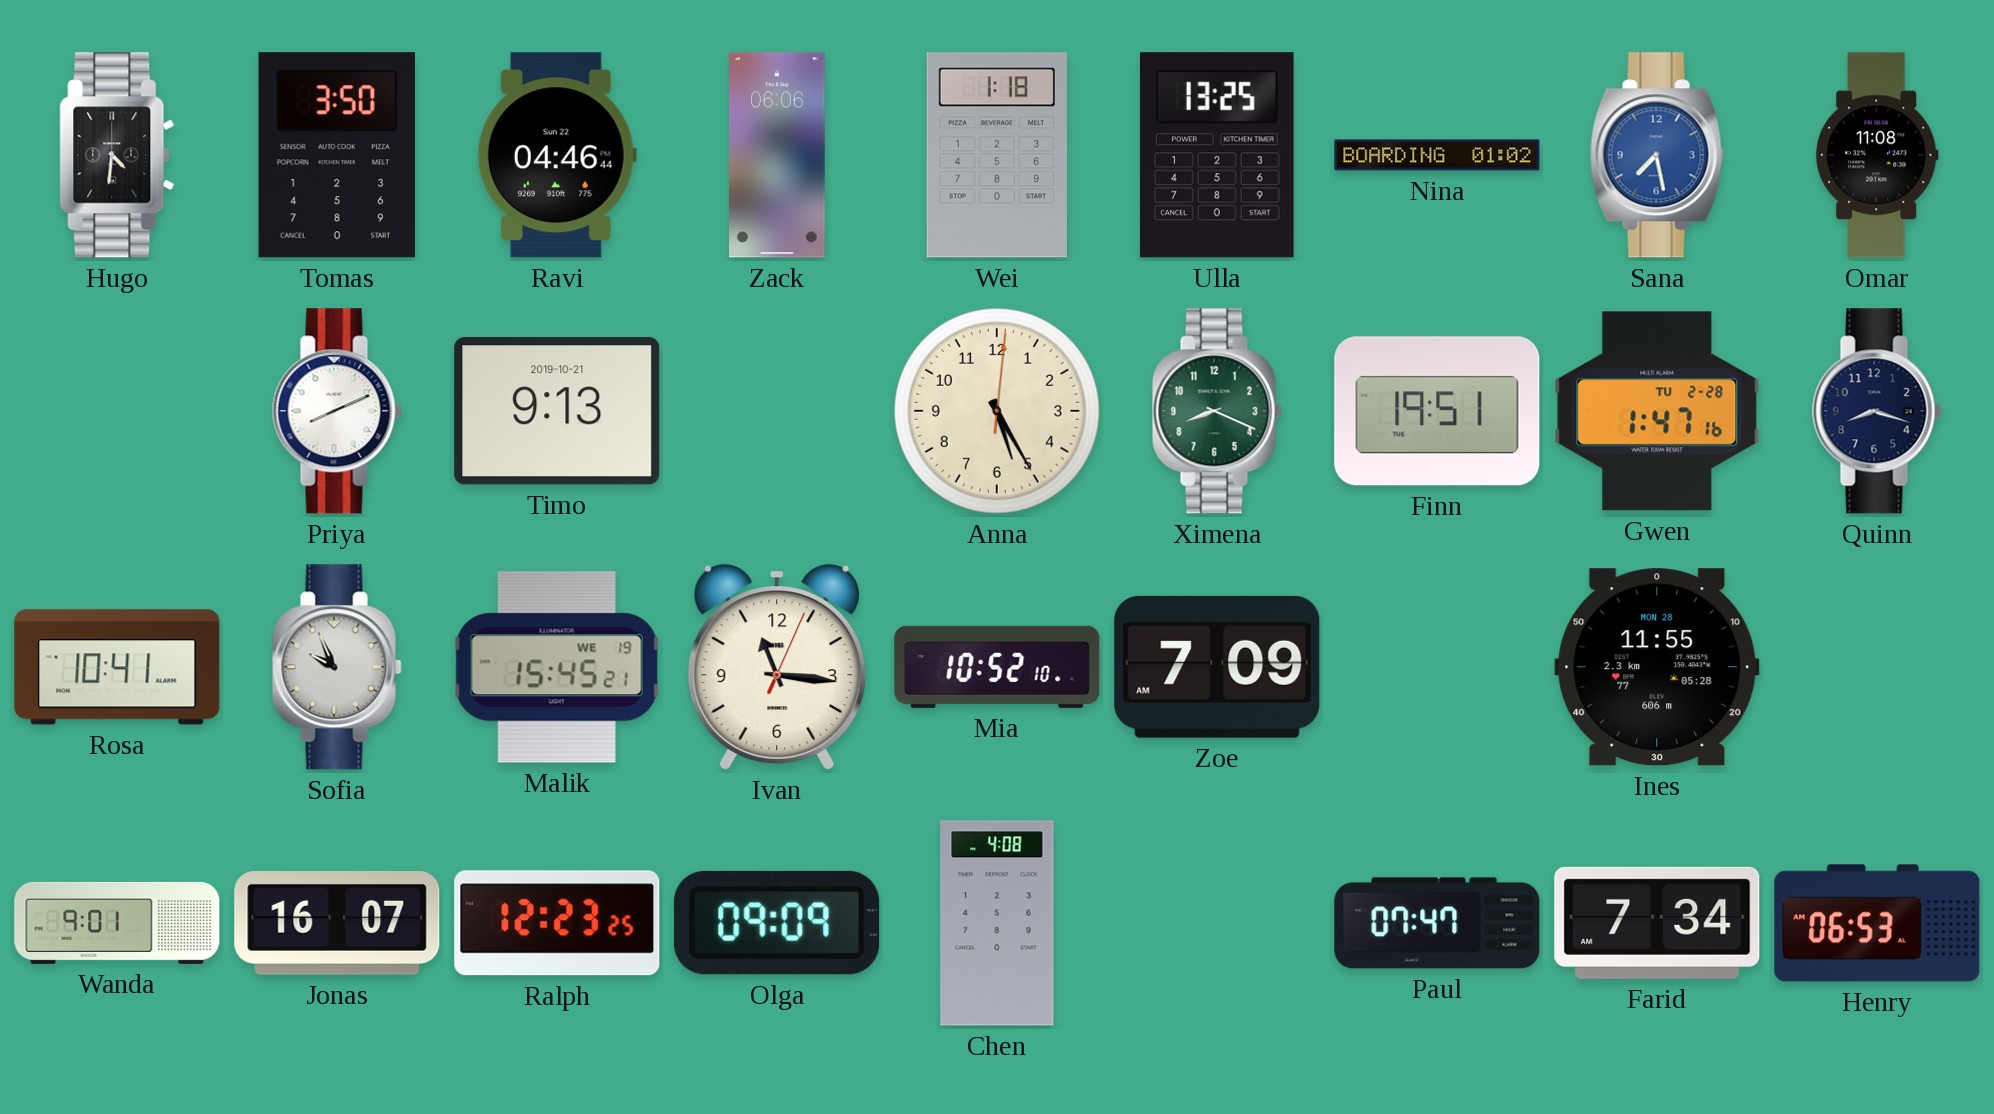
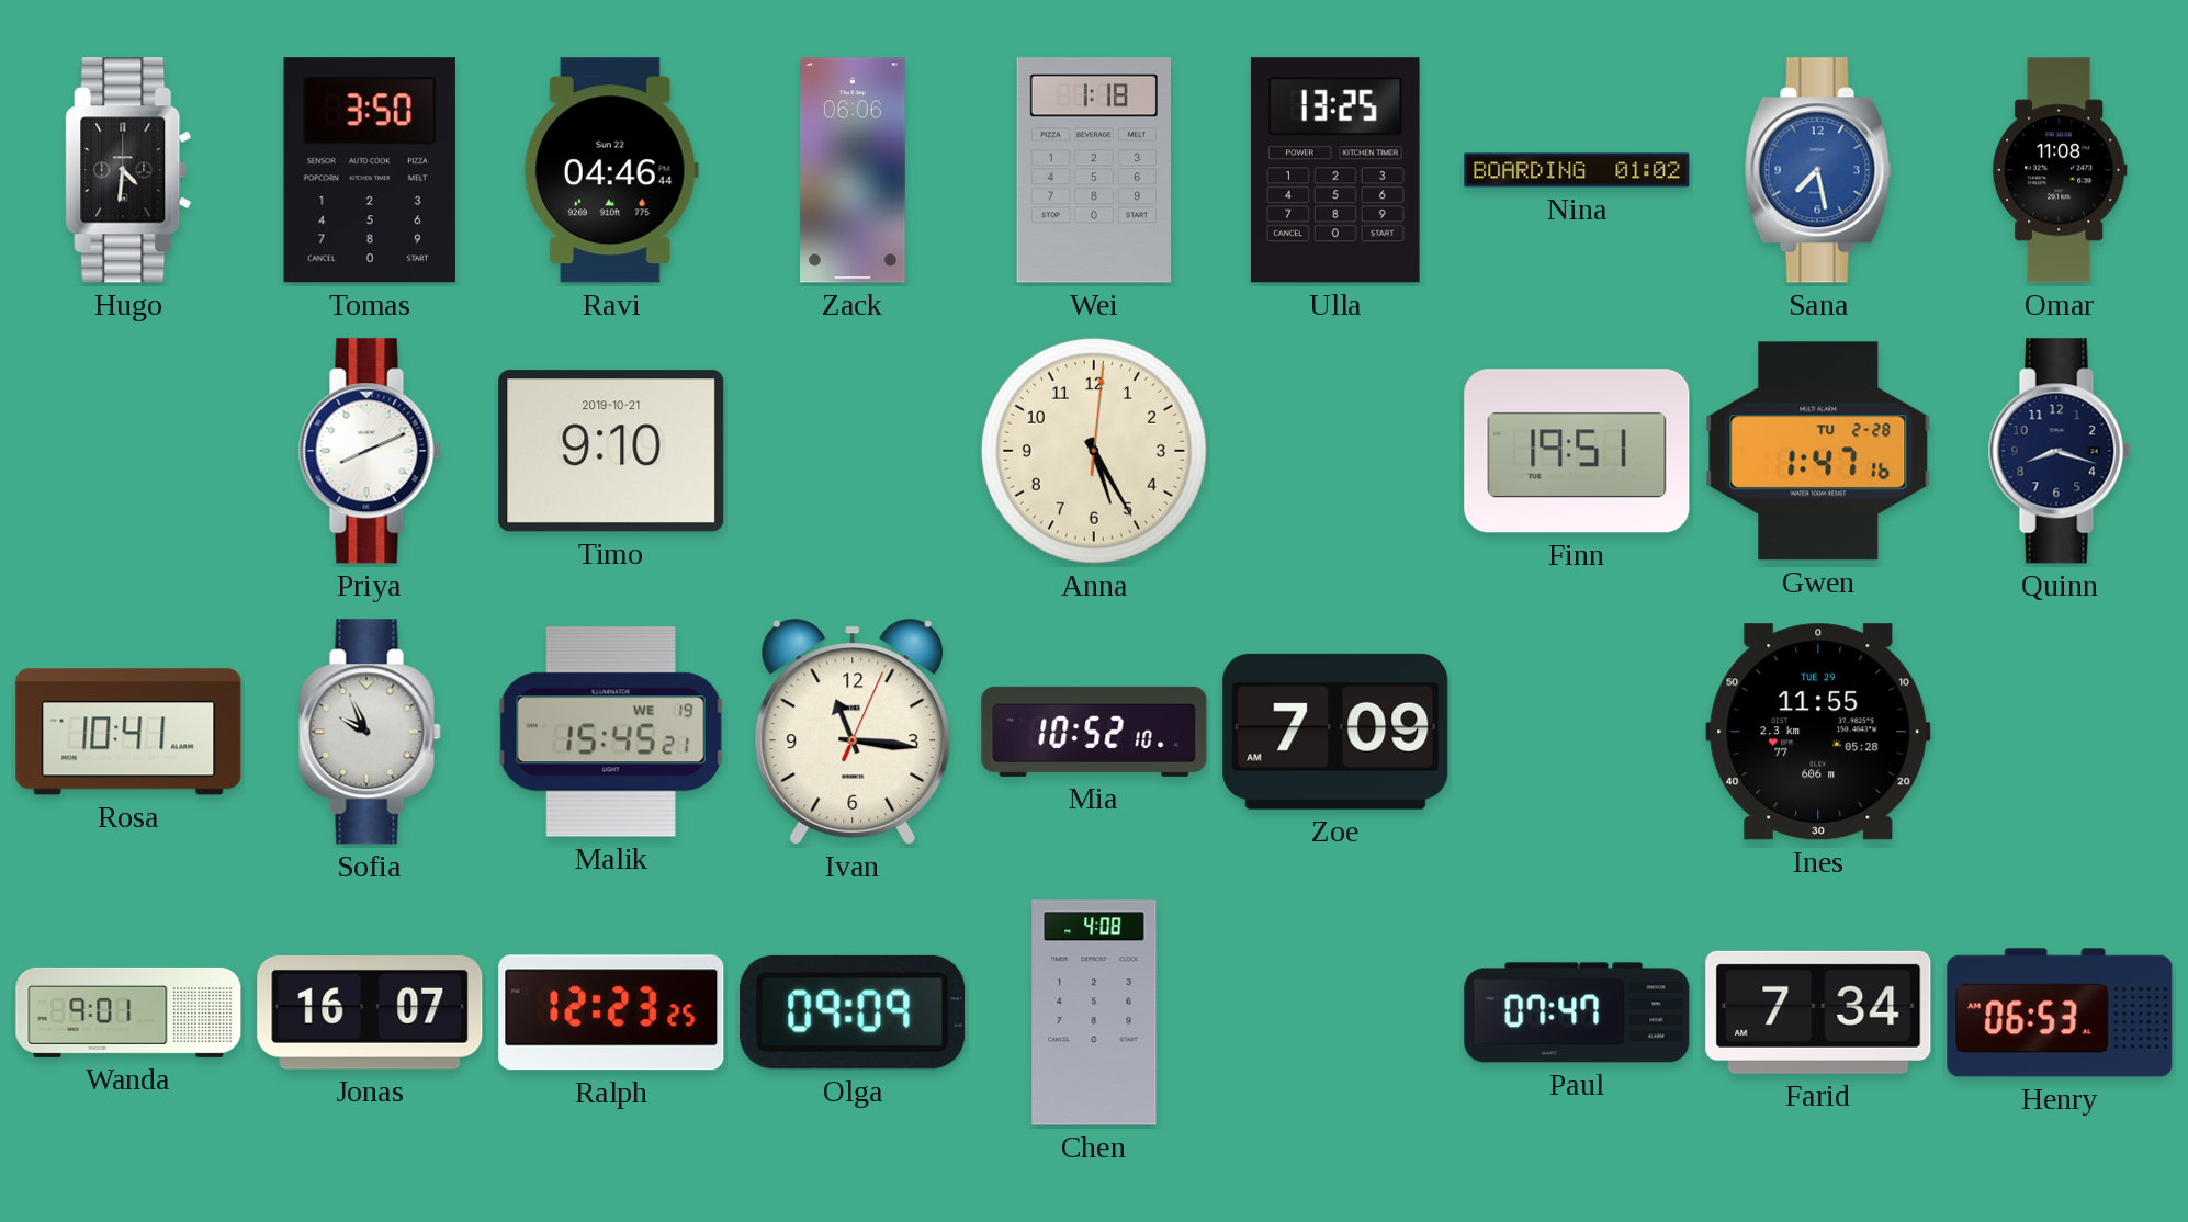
Timo: 9:13 -> 9:10
Ximena: 8:19 -> none
Ines date: MON 28 -> TUE 29
